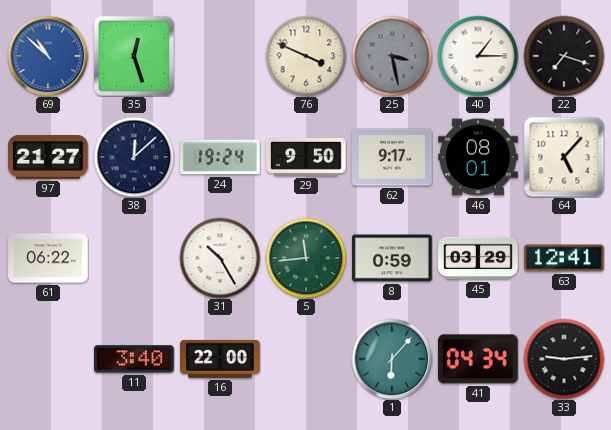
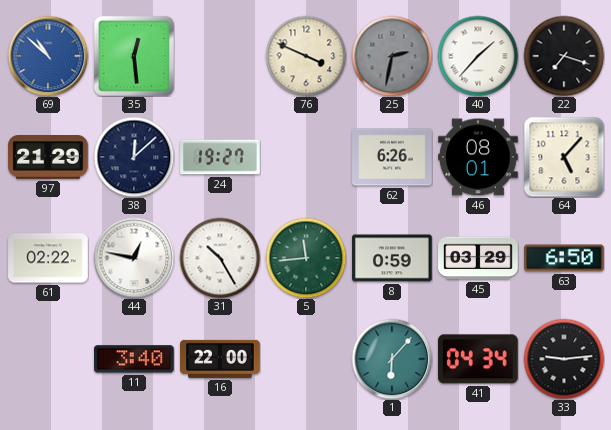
35: 12:27 -> 12:29
25: 3:28 -> 2:32
40: 1:15 -> 1:37
97: 21:27 -> 21:29
24: 19:24 -> 19:27
29: 9:50 -> none
62: 9:17 -> 6:26
61: 06:22 -> 02:22
44: none -> 12:47
63: 12:41 -> 6:50
